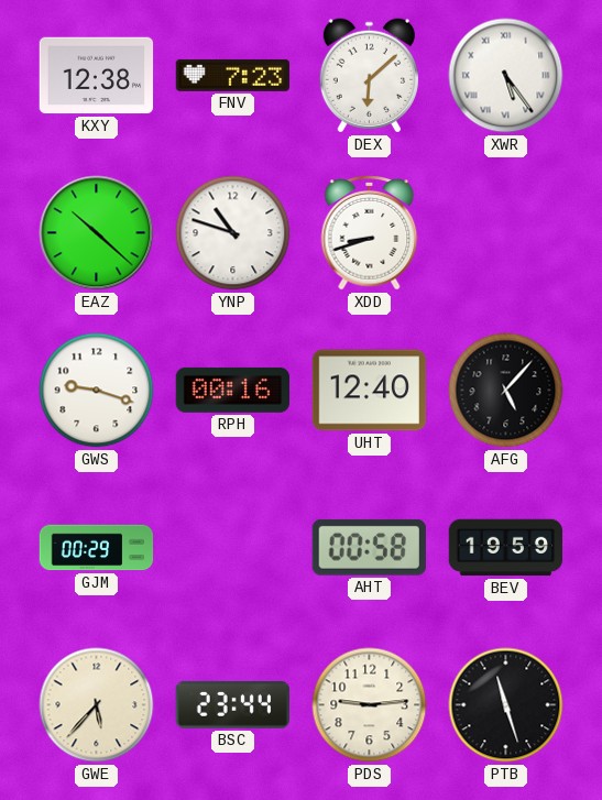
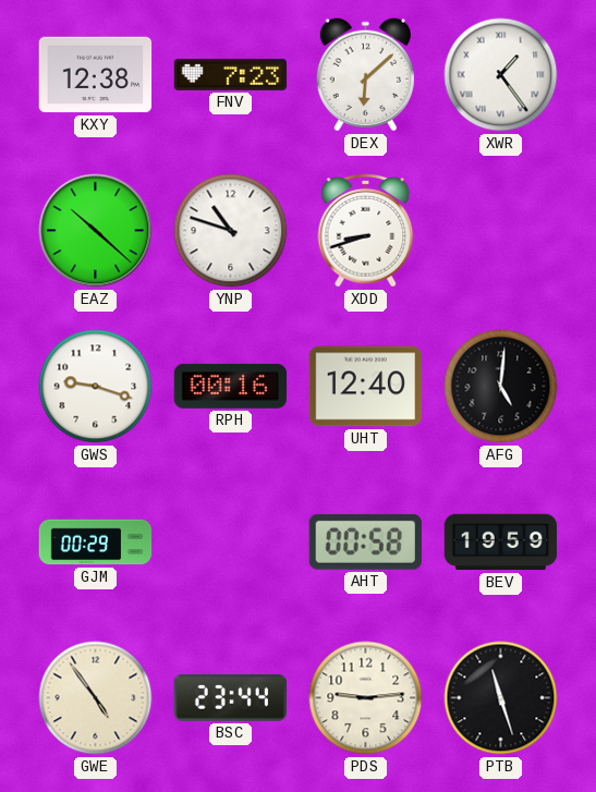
XWR: 5:24 -> 1:24
AFG: 5:07 -> 5:01
GWE: 5:37 -> 4:54
